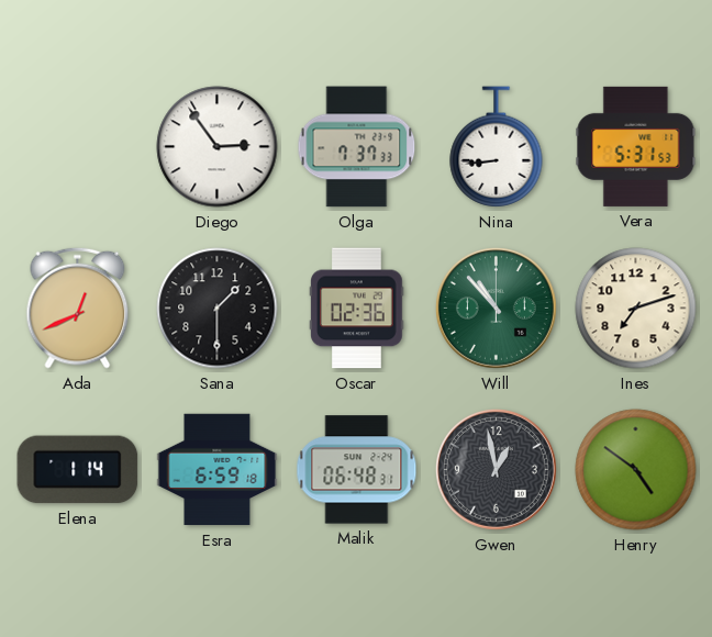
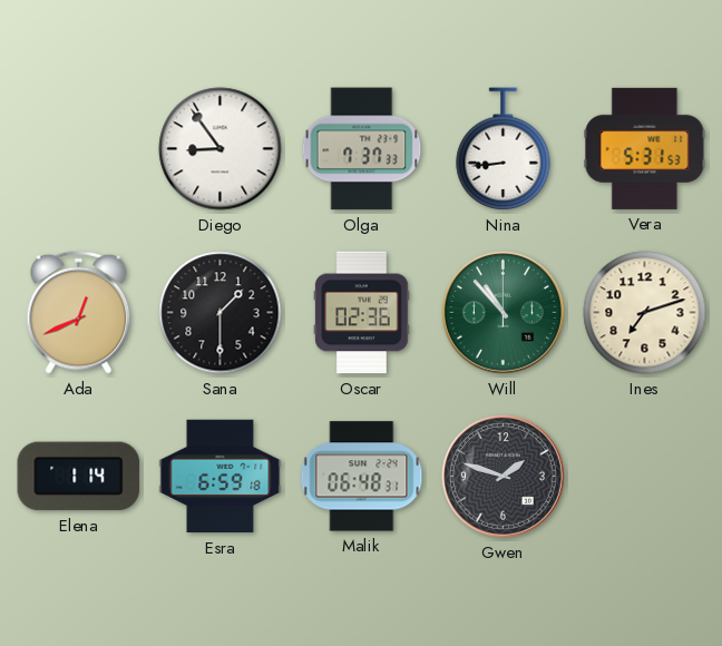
Diego: 2:54 -> 8:54
Gwen: 12:58 -> 1:48
Henry: 4:51 -> none
